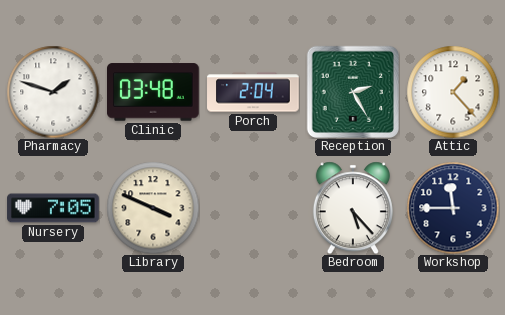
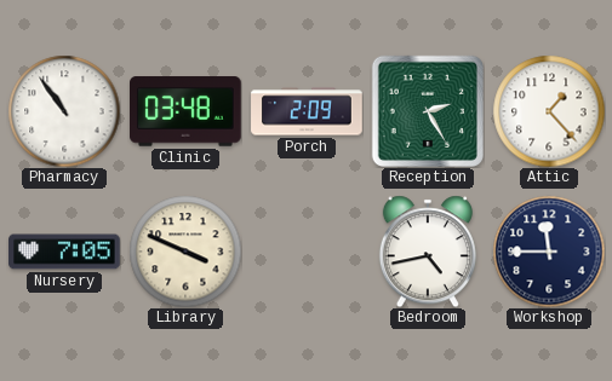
Pharmacy: 1:48 -> 10:54
Porch: 2:04 -> 2:09
Bedroom: 5:23 -> 4:43
